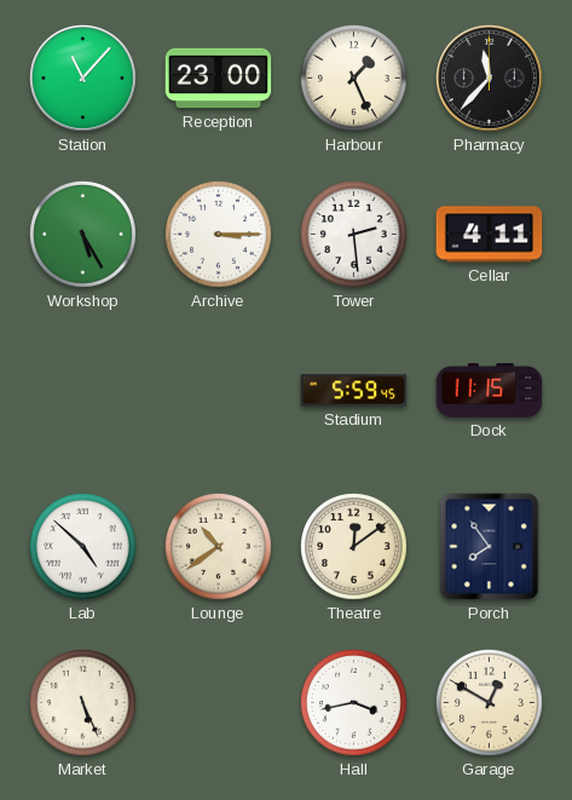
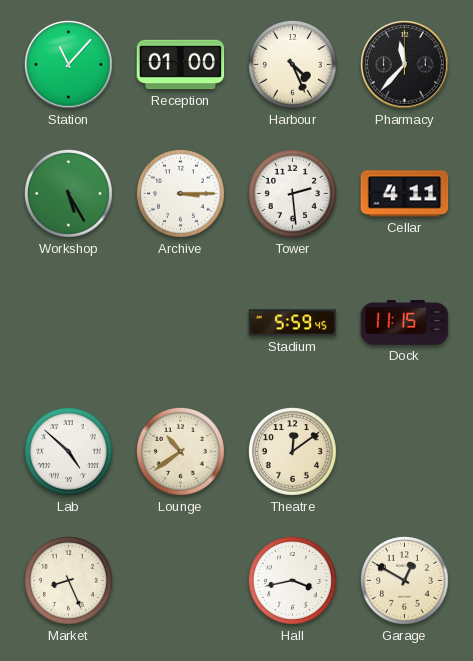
Reception: 23:00 -> 01:00
Harbour: 1:26 -> 4:26
Porch: 7:54 -> none
Market: 5:26 -> 8:26
